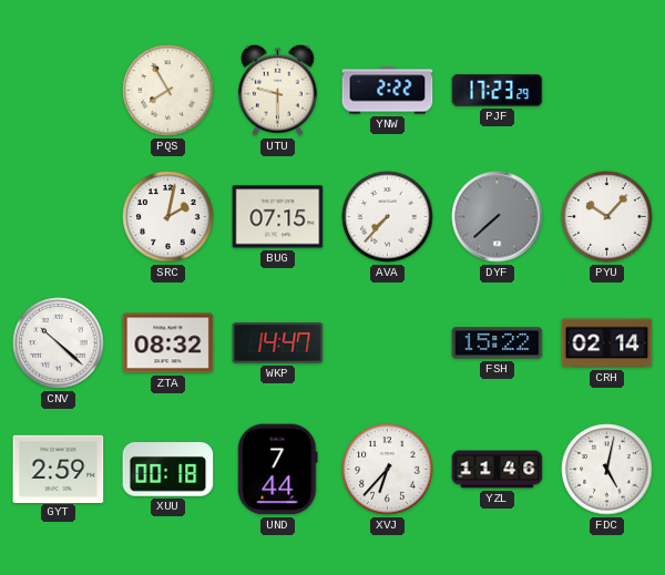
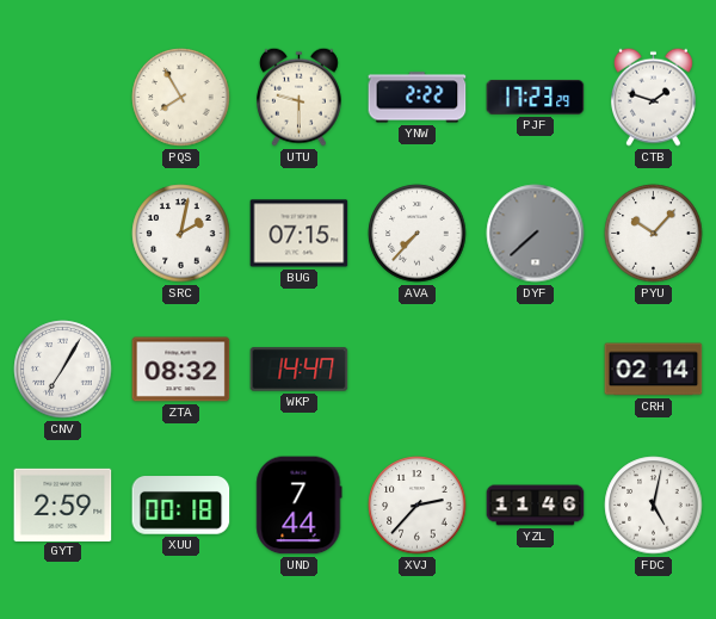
CTB: none -> 1:48
CNV: 10:22 -> 7:05
FSH: 15:22 -> none
XVJ: 6:37 -> 2:37
